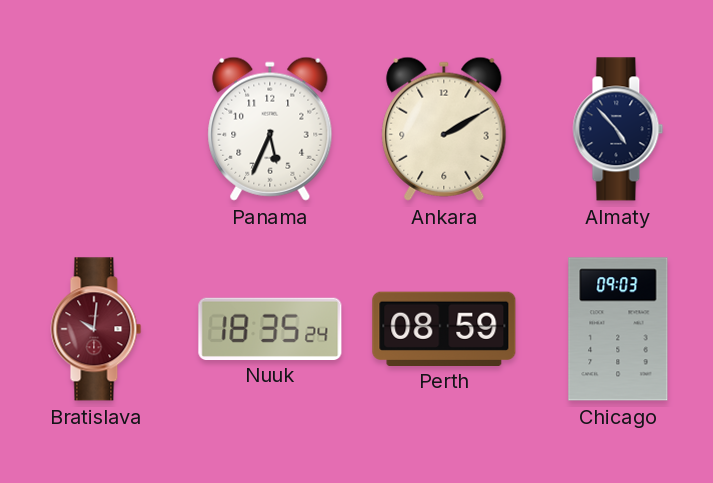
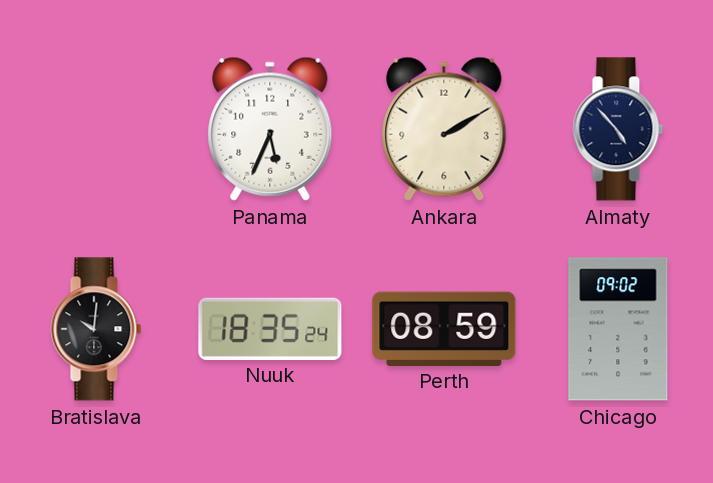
Bratislava dial: burgundy -> black
Chicago: 09:03 -> 09:02
